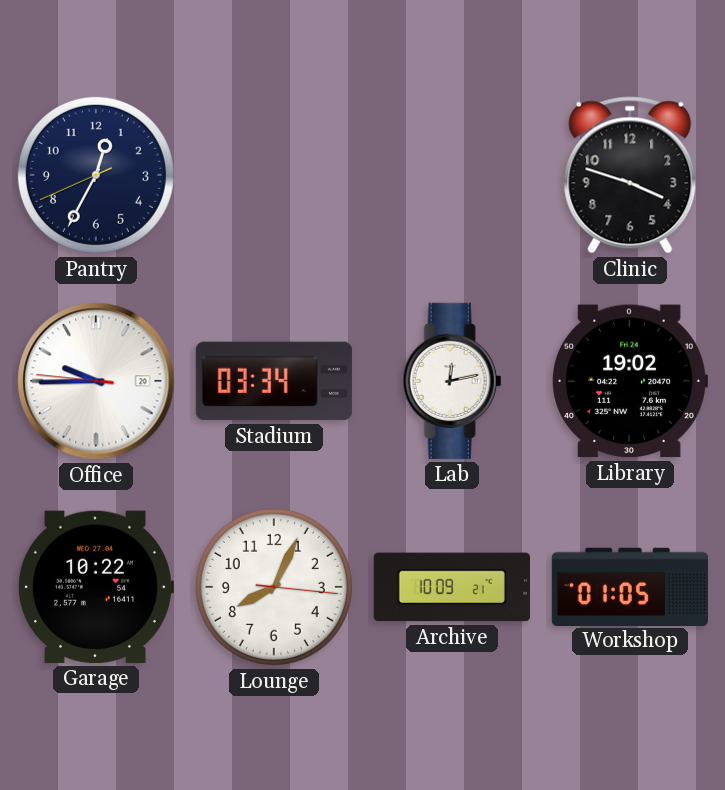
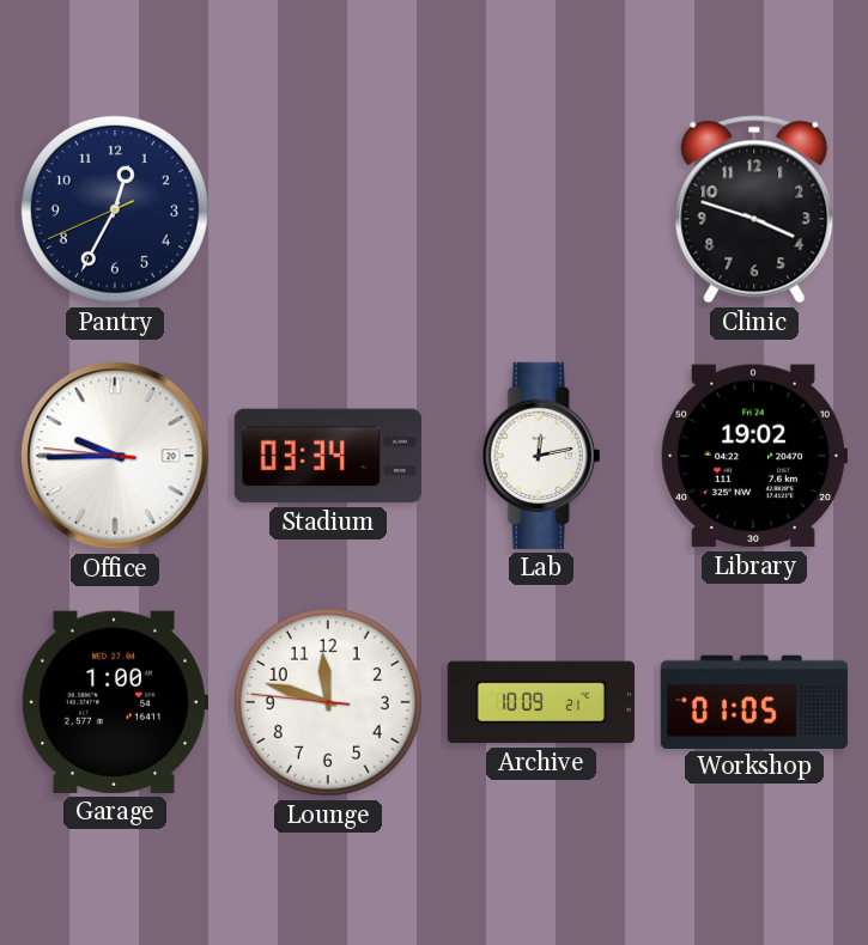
Garage: 10:22 -> 1:00
Lounge: 8:04 -> 11:47
